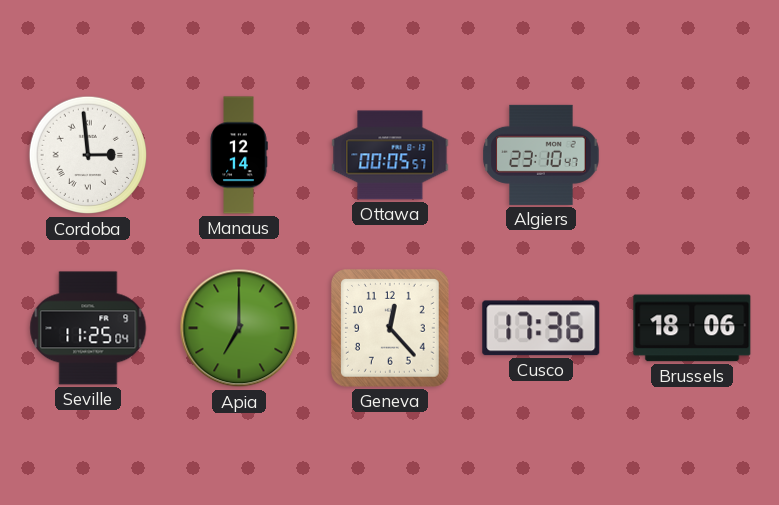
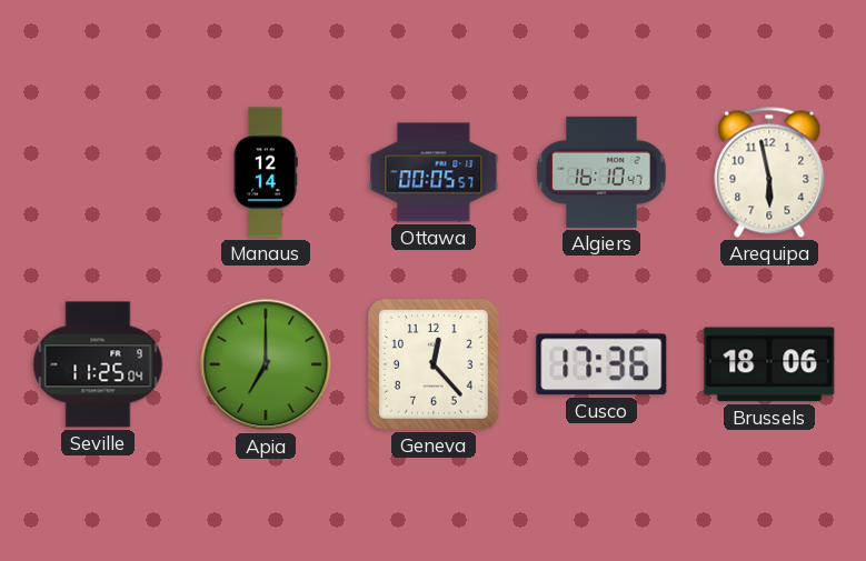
Cordoba: 2:59 -> none
Algiers: 23:10 -> 16:10
Arequipa: none -> 5:58
